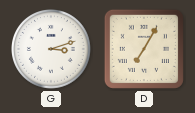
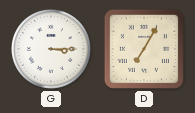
G: 3:12 -> 3:15
